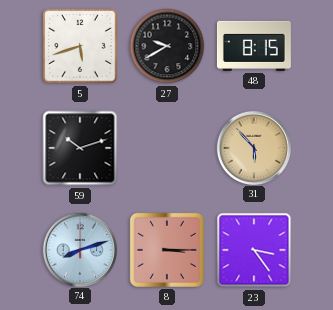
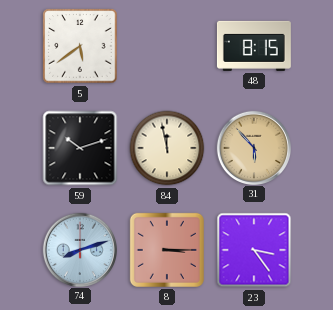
5: 5:42 -> 5:39
27: 9:40 -> none
84: none -> 11:58
